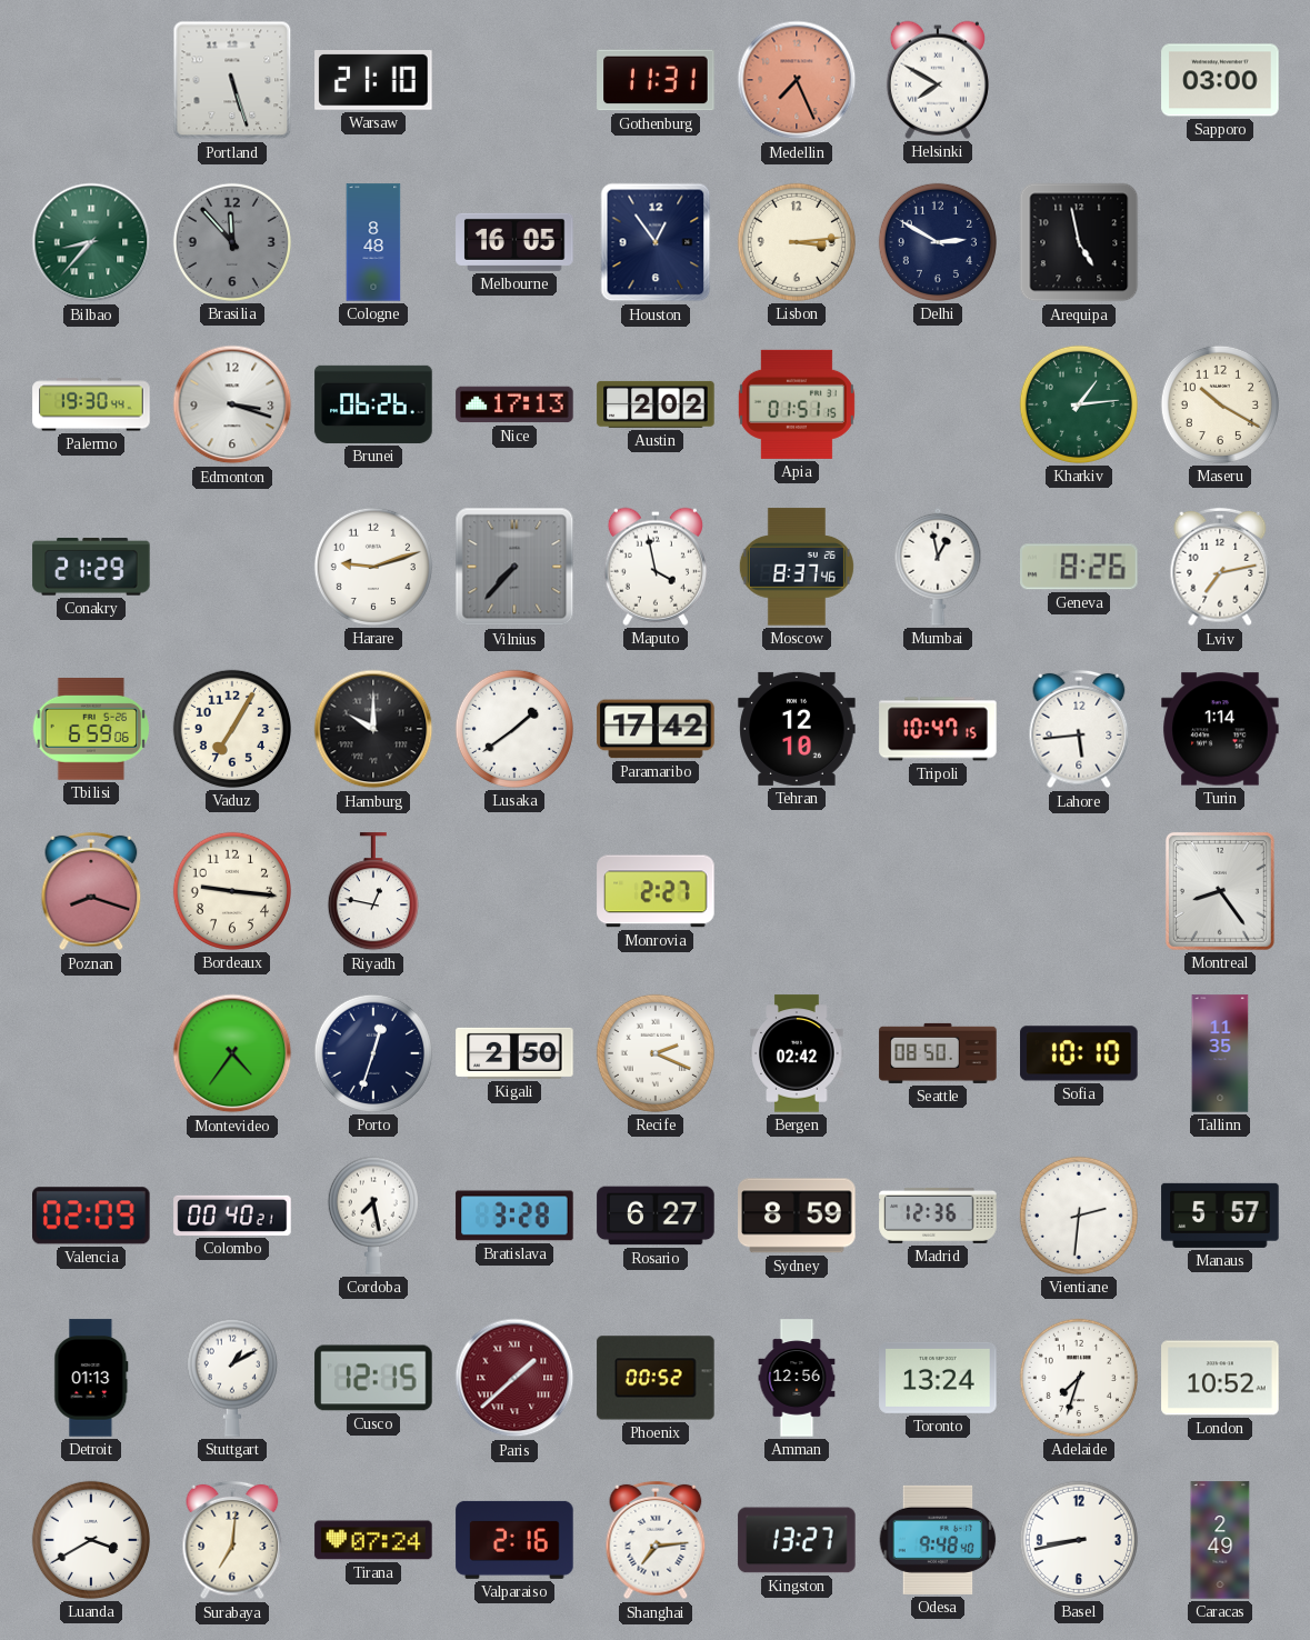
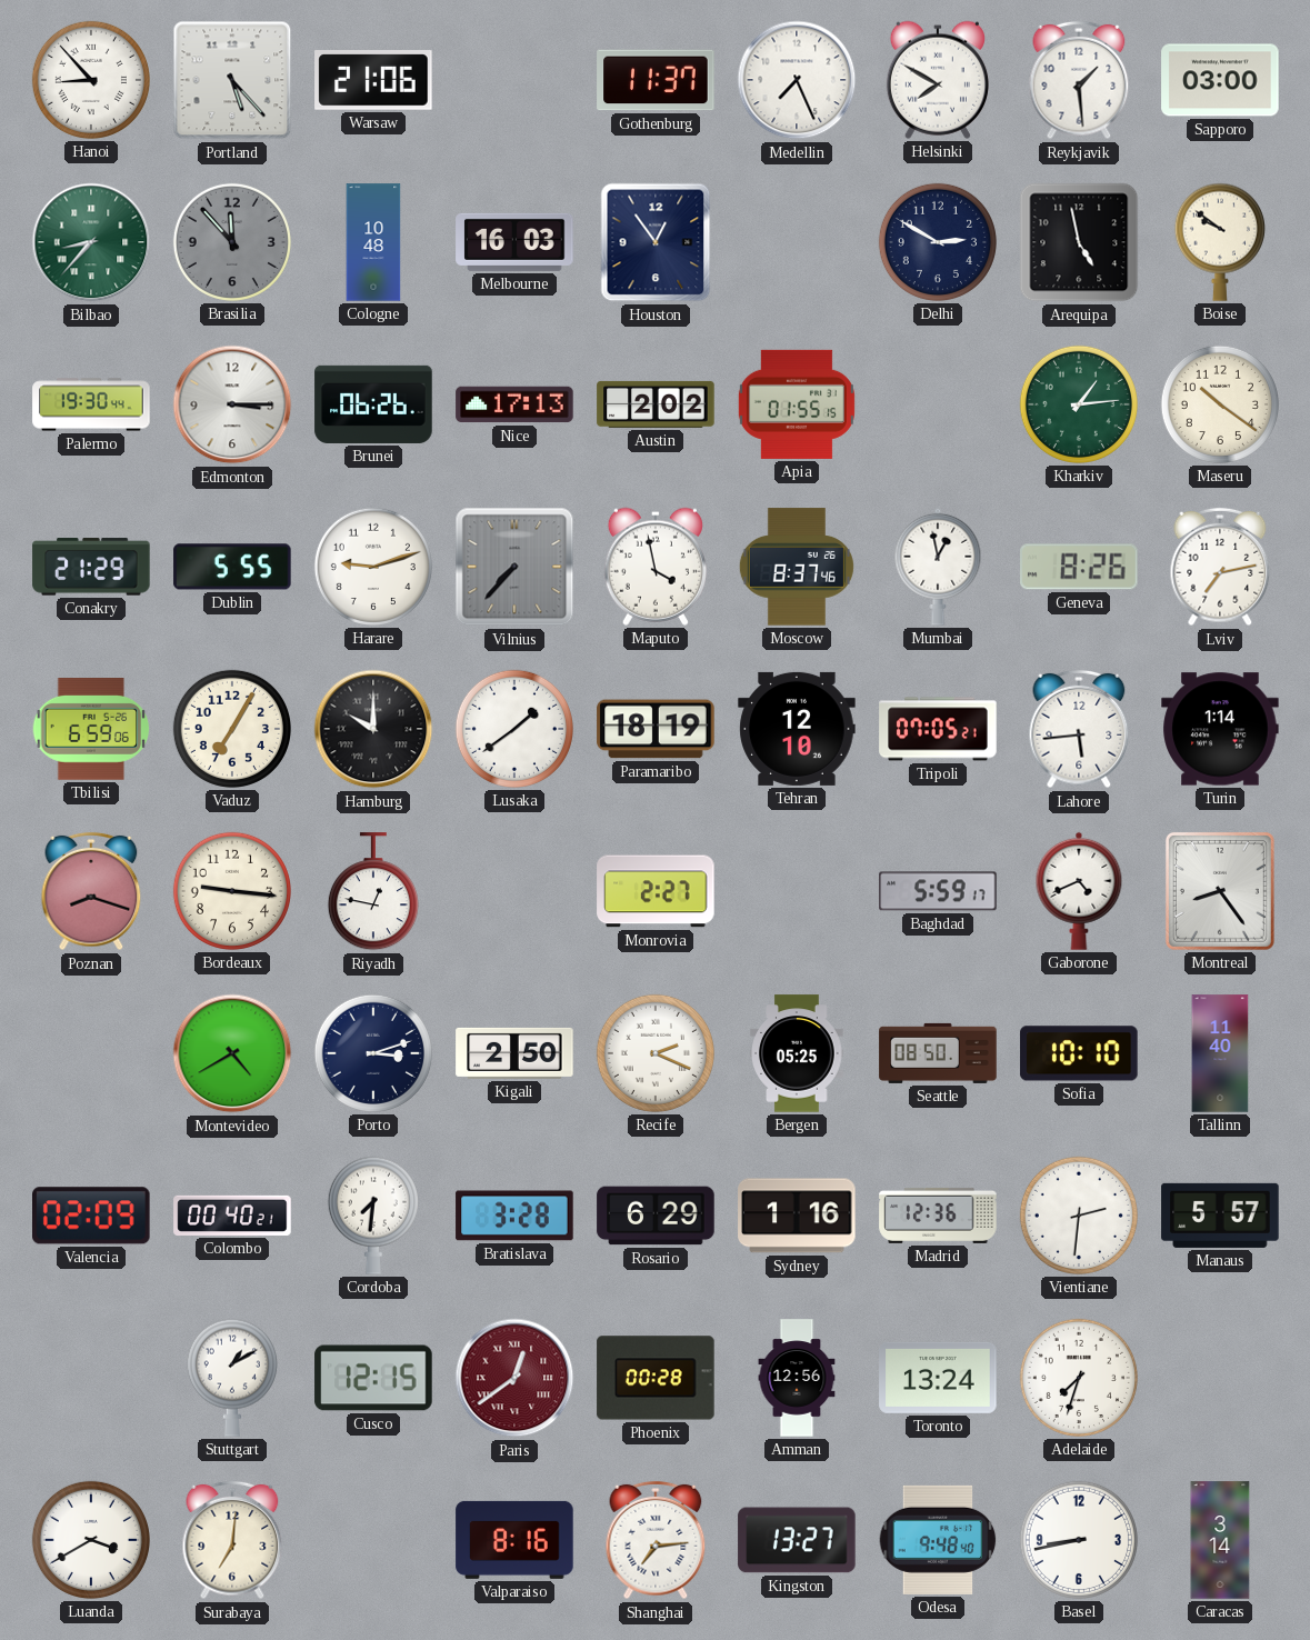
Hanoi: none -> 8:53
Portland: 5:27 -> 5:23
Warsaw: 21:10 -> 21:06
Gothenburg: 11:31 -> 11:37
Medellin dial: salmon -> white
Reykjavik: none -> 1:29
Cologne: 8:48 -> 10:48
Melbourne: 16:05 -> 16:03
Lisbon: 3:14 -> none
Boise: none -> 9:51
Edmonton: 3:18 -> 3:15
Apia: 01:51 -> 01:55
Maseru: 10:20 -> 10:21
Dublin: none -> 5:55
Paramaribo: 17:42 -> 18:19
Tripoli: 10:47 -> 07:05
Baghdad: none -> 5:59
Gaborone: none -> 4:41
Montevideo: 4:36 -> 4:40
Porto: 12:33 -> 3:12
Bergen: 02:42 -> 05:25
Tallinn: 11:35 -> 11:40
Cordoba: 7:28 -> 7:31
Rosario: 6:27 -> 6:29
Sydney: 8:59 -> 1:16
Detroit: 01:13 -> none
Paris: 1:38 -> 12:39
Phoenix: 00:52 -> 00:28
London: 10:52 -> none
Tirana: 07:24 -> none
Valparaiso: 2:16 -> 8:16
Caracas: 2:49 -> 3:14
